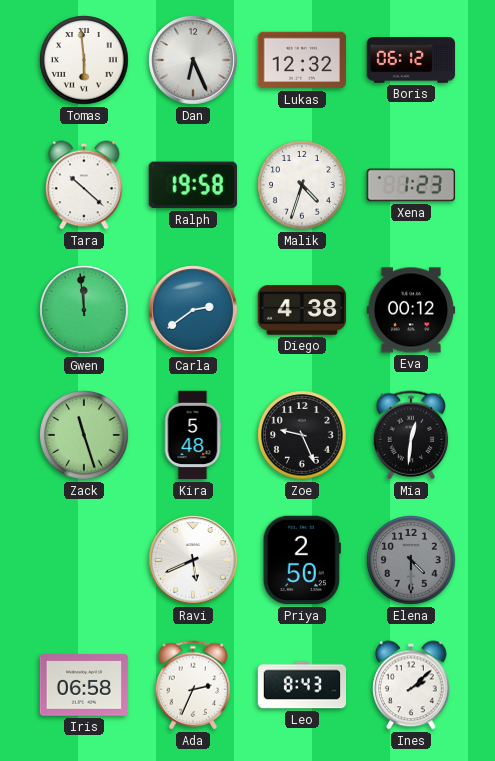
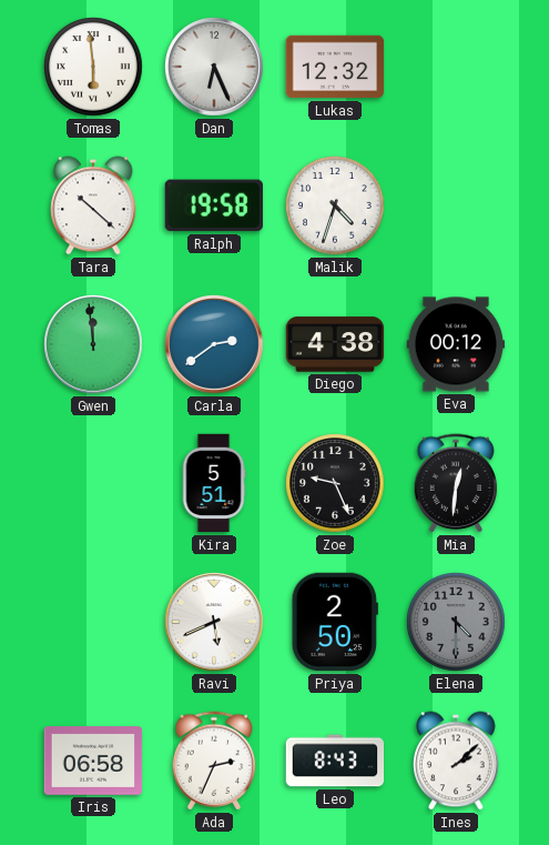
Boris: 06:12 -> none
Xena: 1:23 -> none
Zack: 11:27 -> none
Kira: 5:48 -> 5:51
